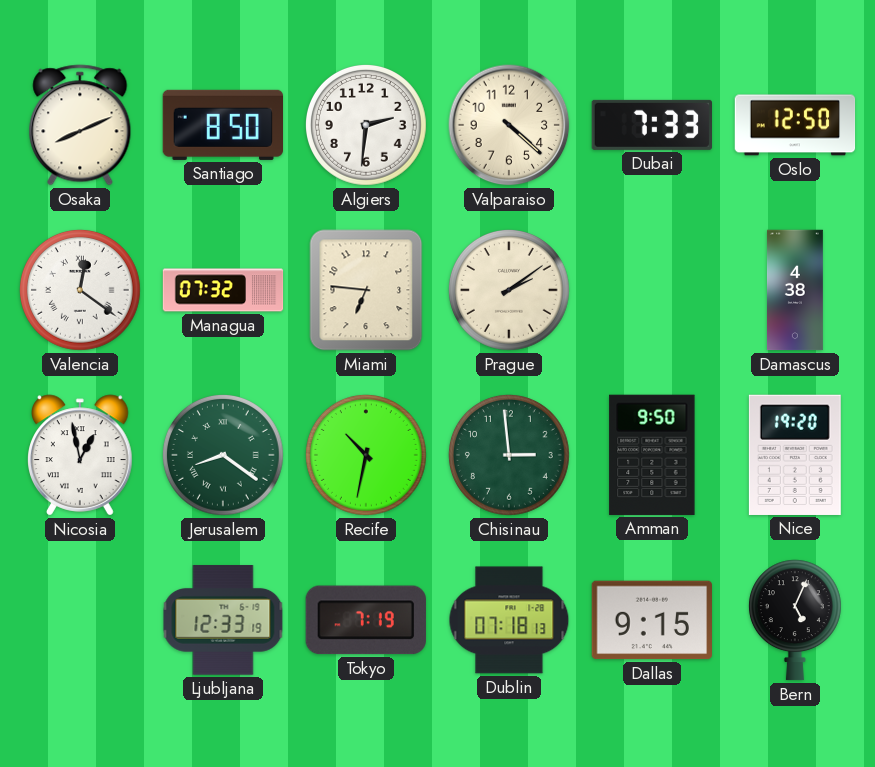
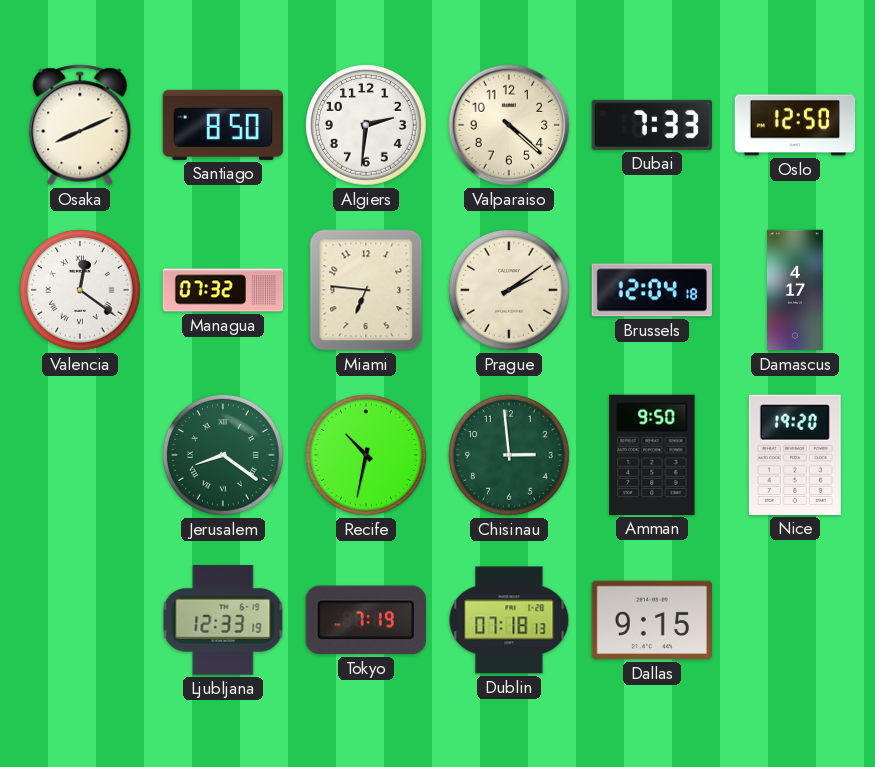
Brussels: none -> 12:04
Damascus: 4:38 -> 4:17
Nicosia: 12:58 -> none
Bern: 5:04 -> none
